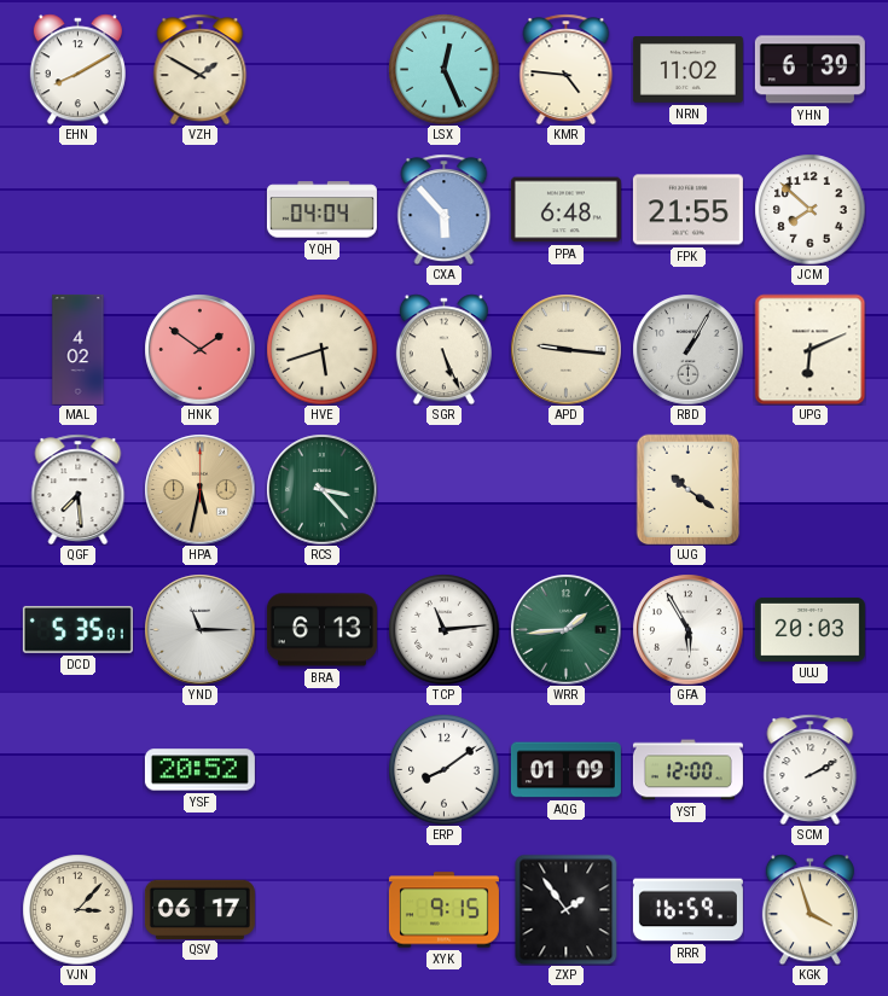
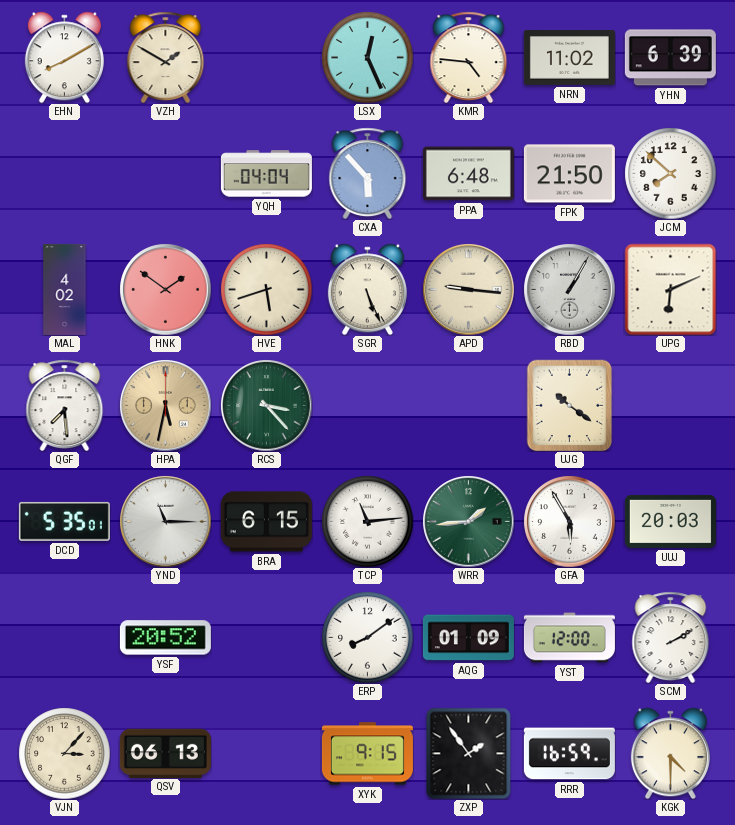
FPK: 21:55 -> 21:50
BRA: 6:13 -> 6:15
QSV: 06:17 -> 06:13
KGK: 3:57 -> 4:30
